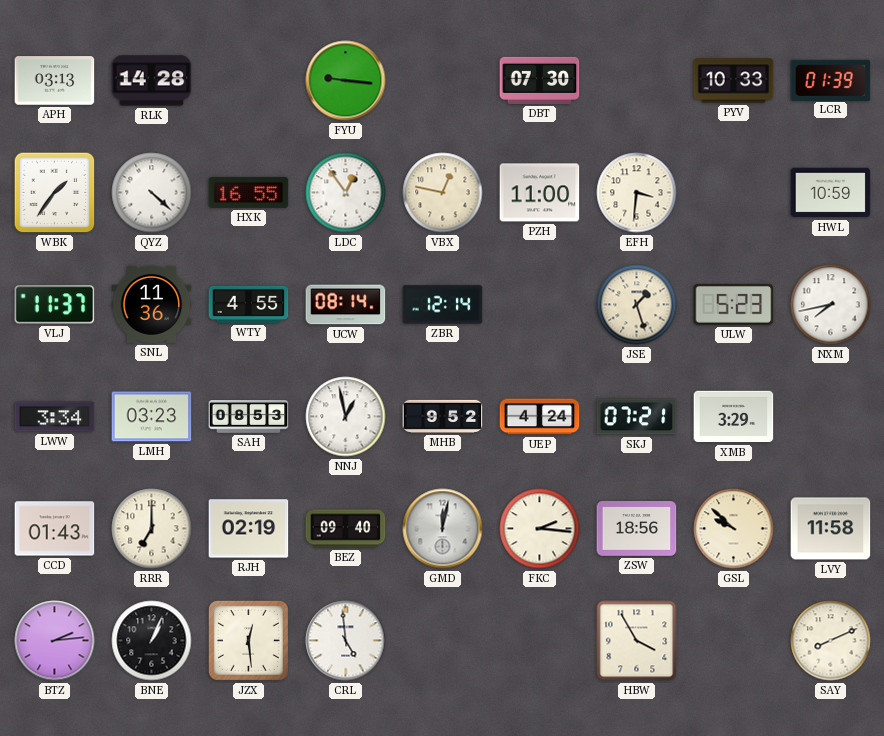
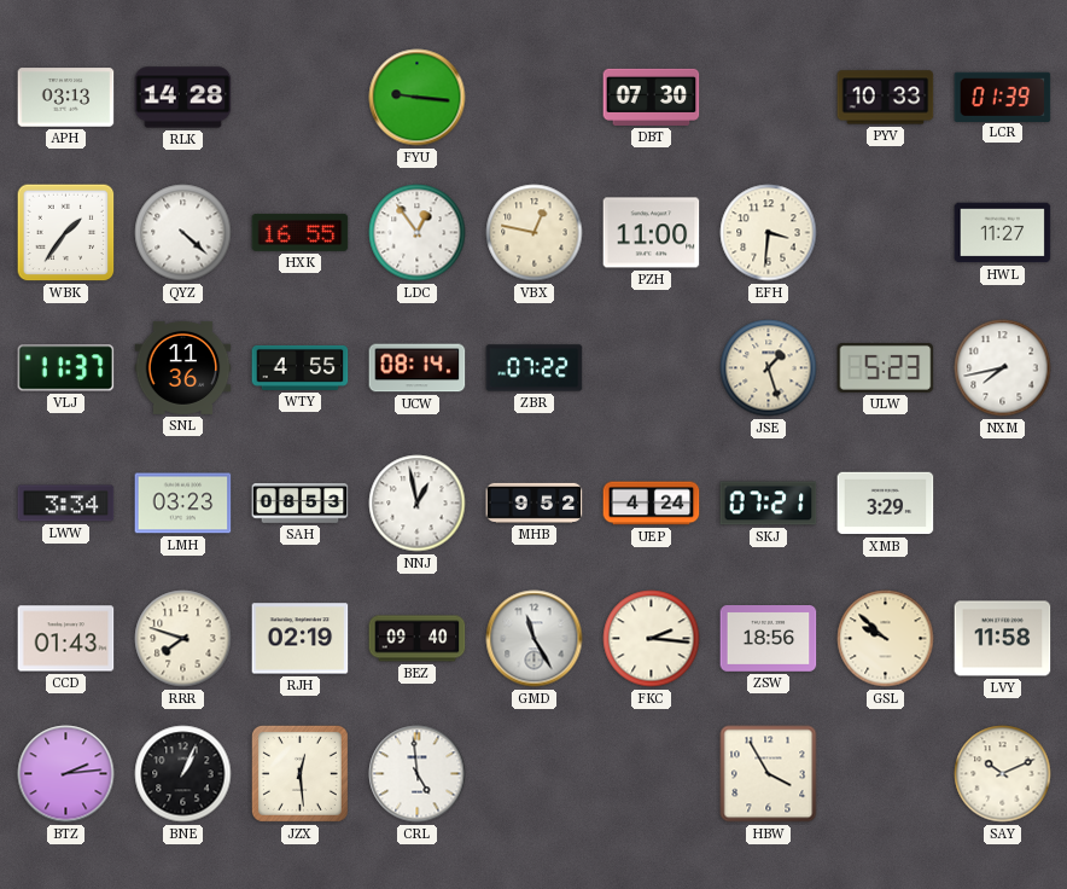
HWL: 10:59 -> 11:27
ZBR: 12:14 -> 07:22
RRR: 7:00 -> 7:48
GMD: 12:02 -> 11:25
SAY: 8:11 -> 10:11
